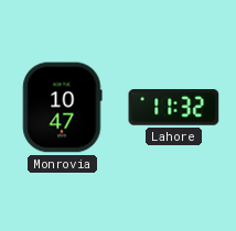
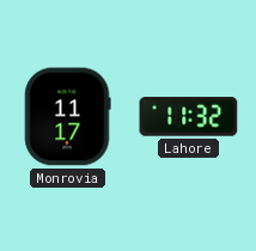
Monrovia: 10:47 -> 11:17
